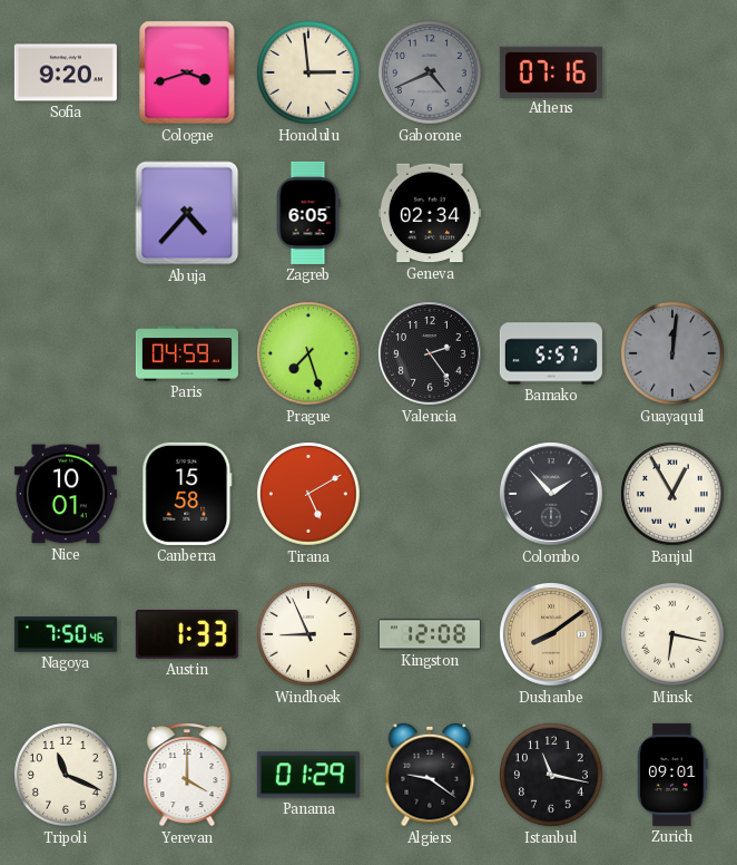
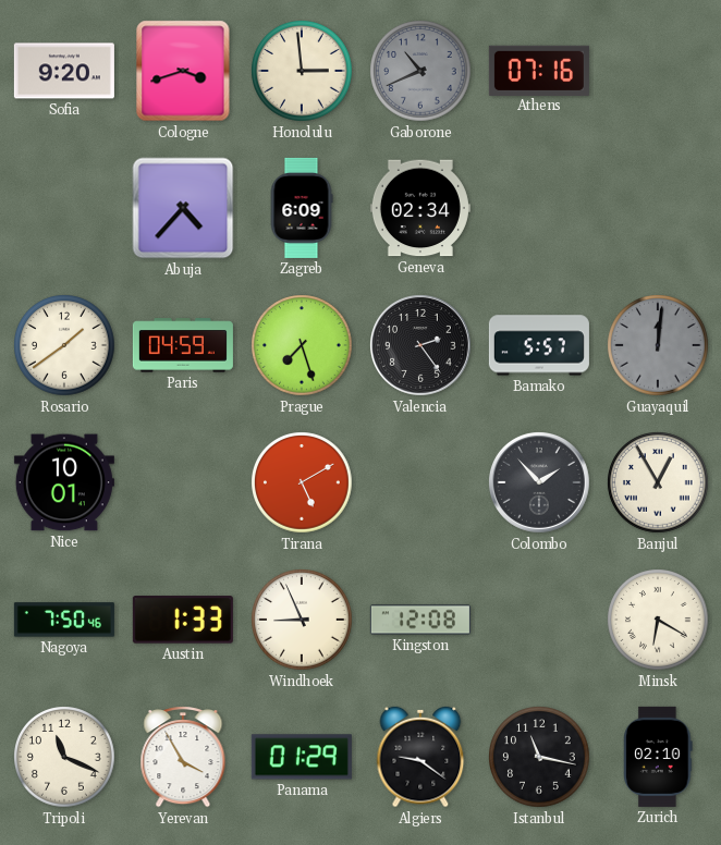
Gaborone: 4:41 -> 10:41
Zagreb: 6:05 -> 6:09
Rosario: none -> 1:39
Canberra: 15:58 -> none
Dushanbe: 8:09 -> none
Minsk: 6:17 -> 6:20
Yerevan: 4:00 -> 3:55
Zurich: 09:01 -> 02:10
